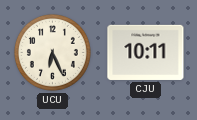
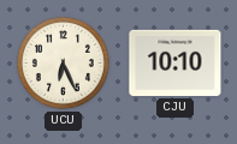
CJU: 10:11 -> 10:10
